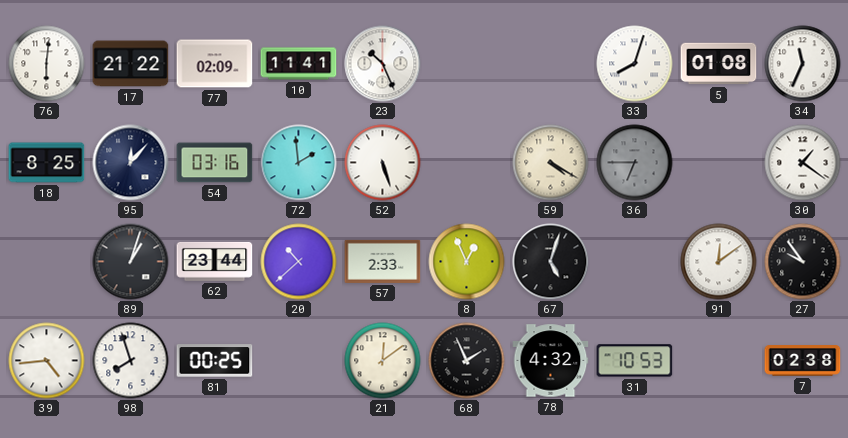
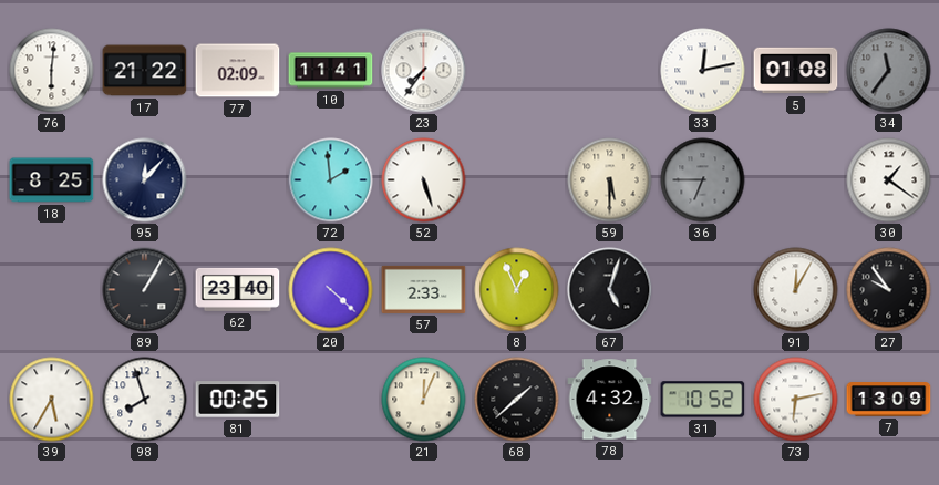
23: 10:26 -> 7:36
33: 8:03 -> 12:13
34: 11:34 -> 11:36
34 dial: white -> grey
54: 03:16 -> none
59: 4:20 -> 5:30
89: 1:03 -> 1:05
62: 23:44 -> 23:40
20: 10:38 -> 4:22
91: 12:09 -> 12:05
39: 4:44 -> 5:35
21: 12:09 -> 12:04
68: 1:56 -> 1:38
31: 10:53 -> 10:52
73: none -> 6:13
7: 02:38 -> 13:09
